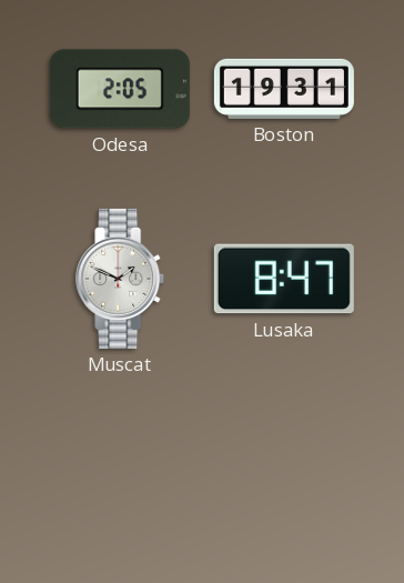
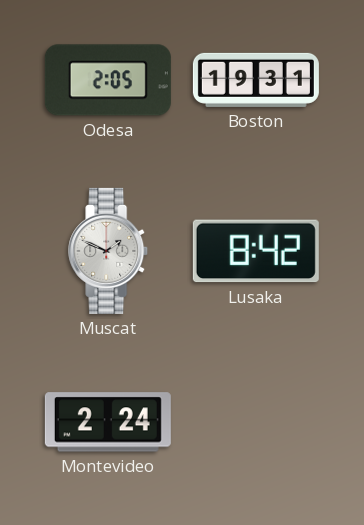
Lusaka: 8:47 -> 8:42
Montevideo: none -> 2:24
